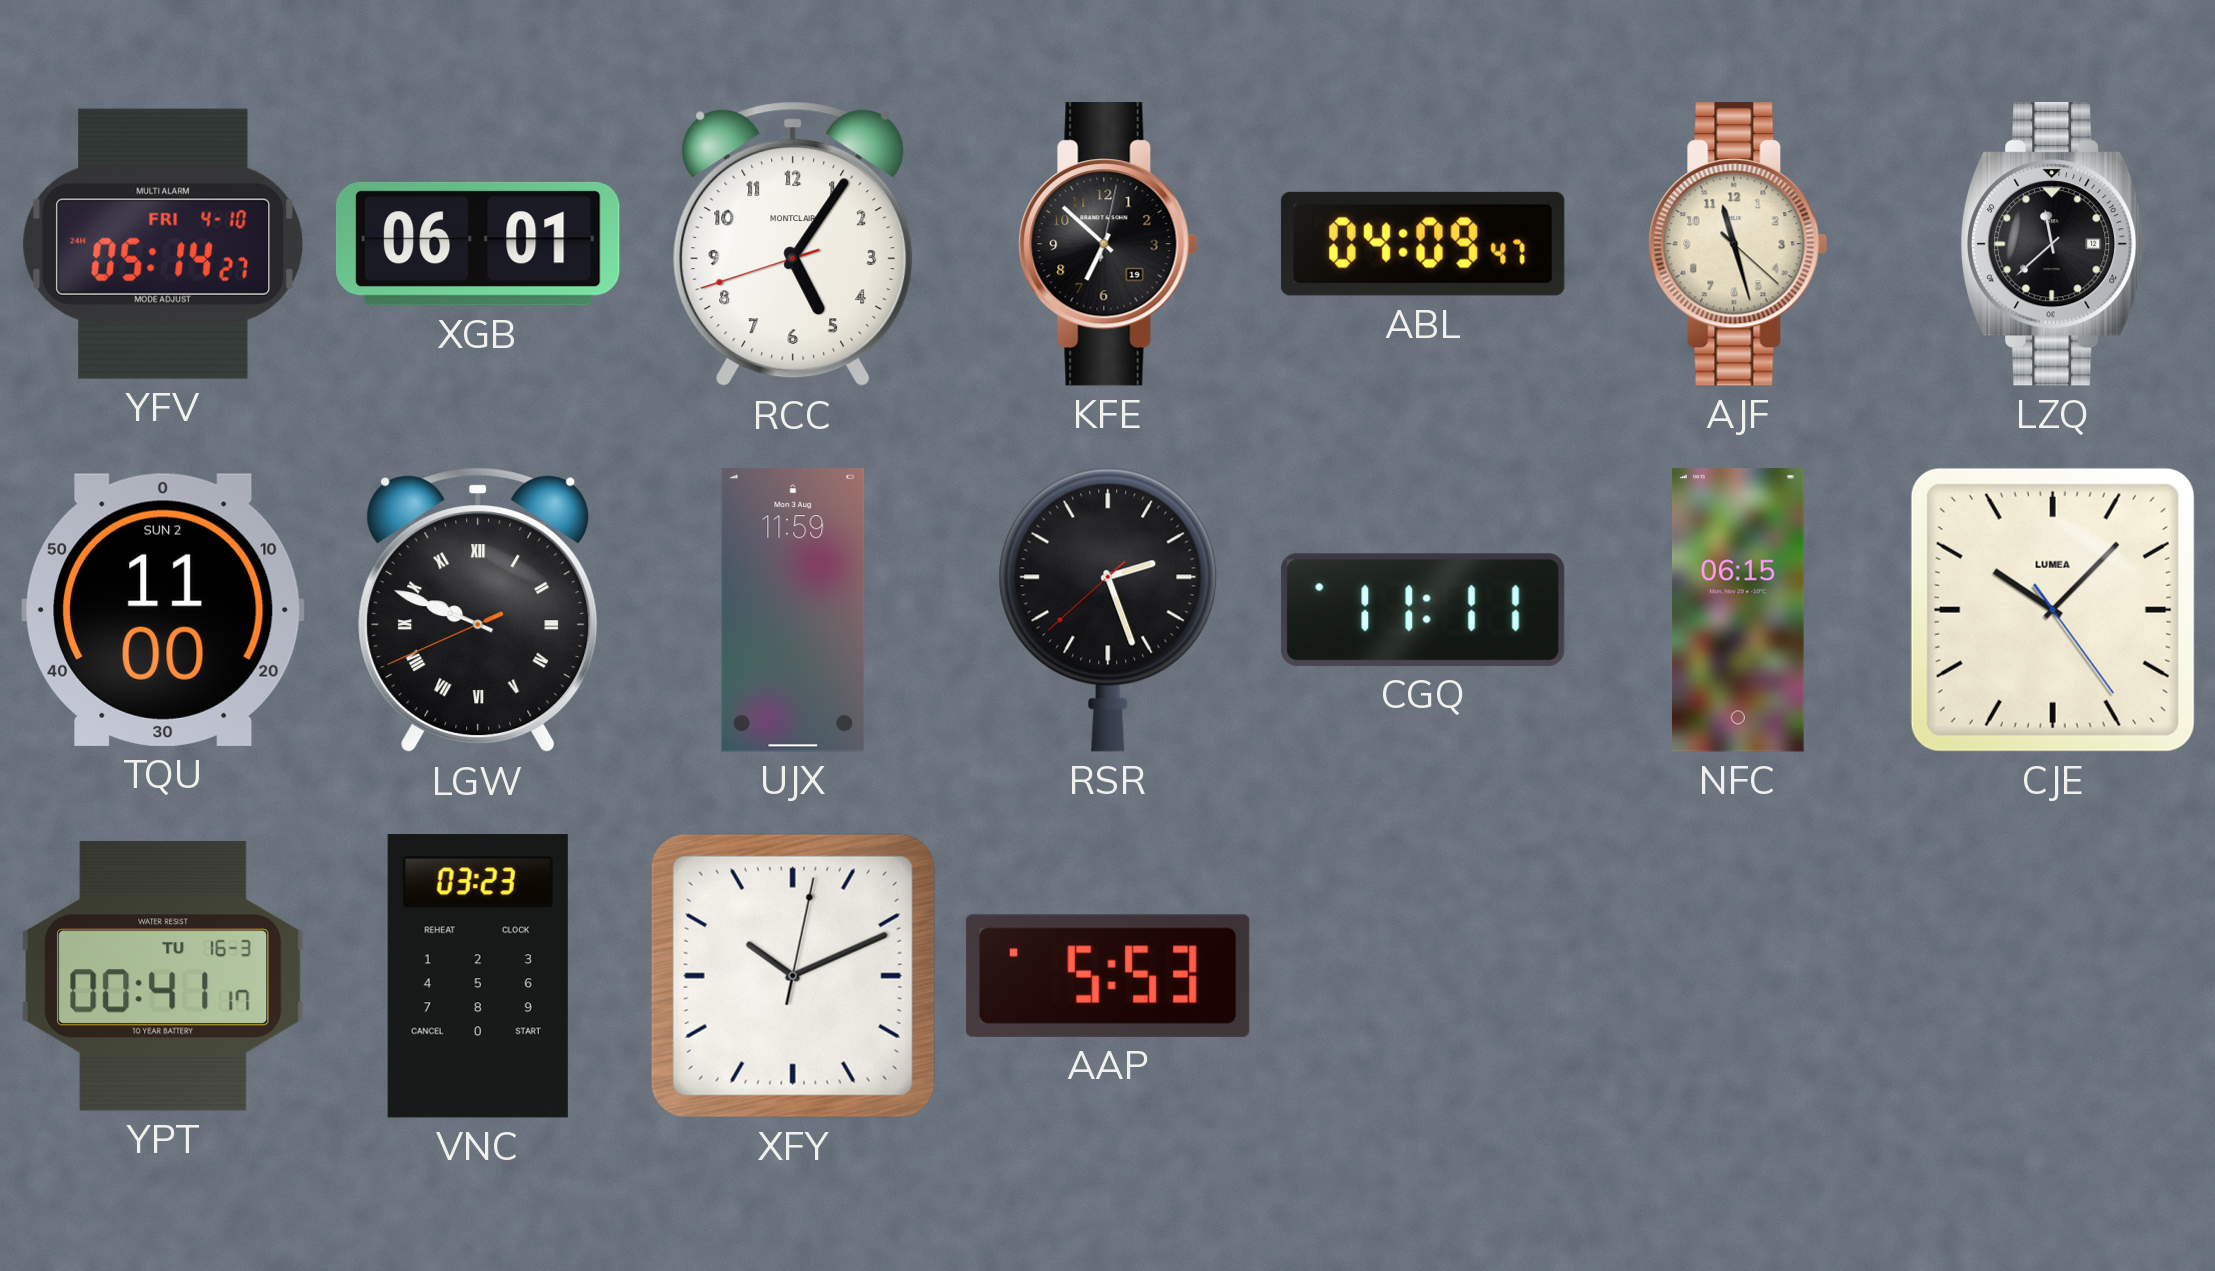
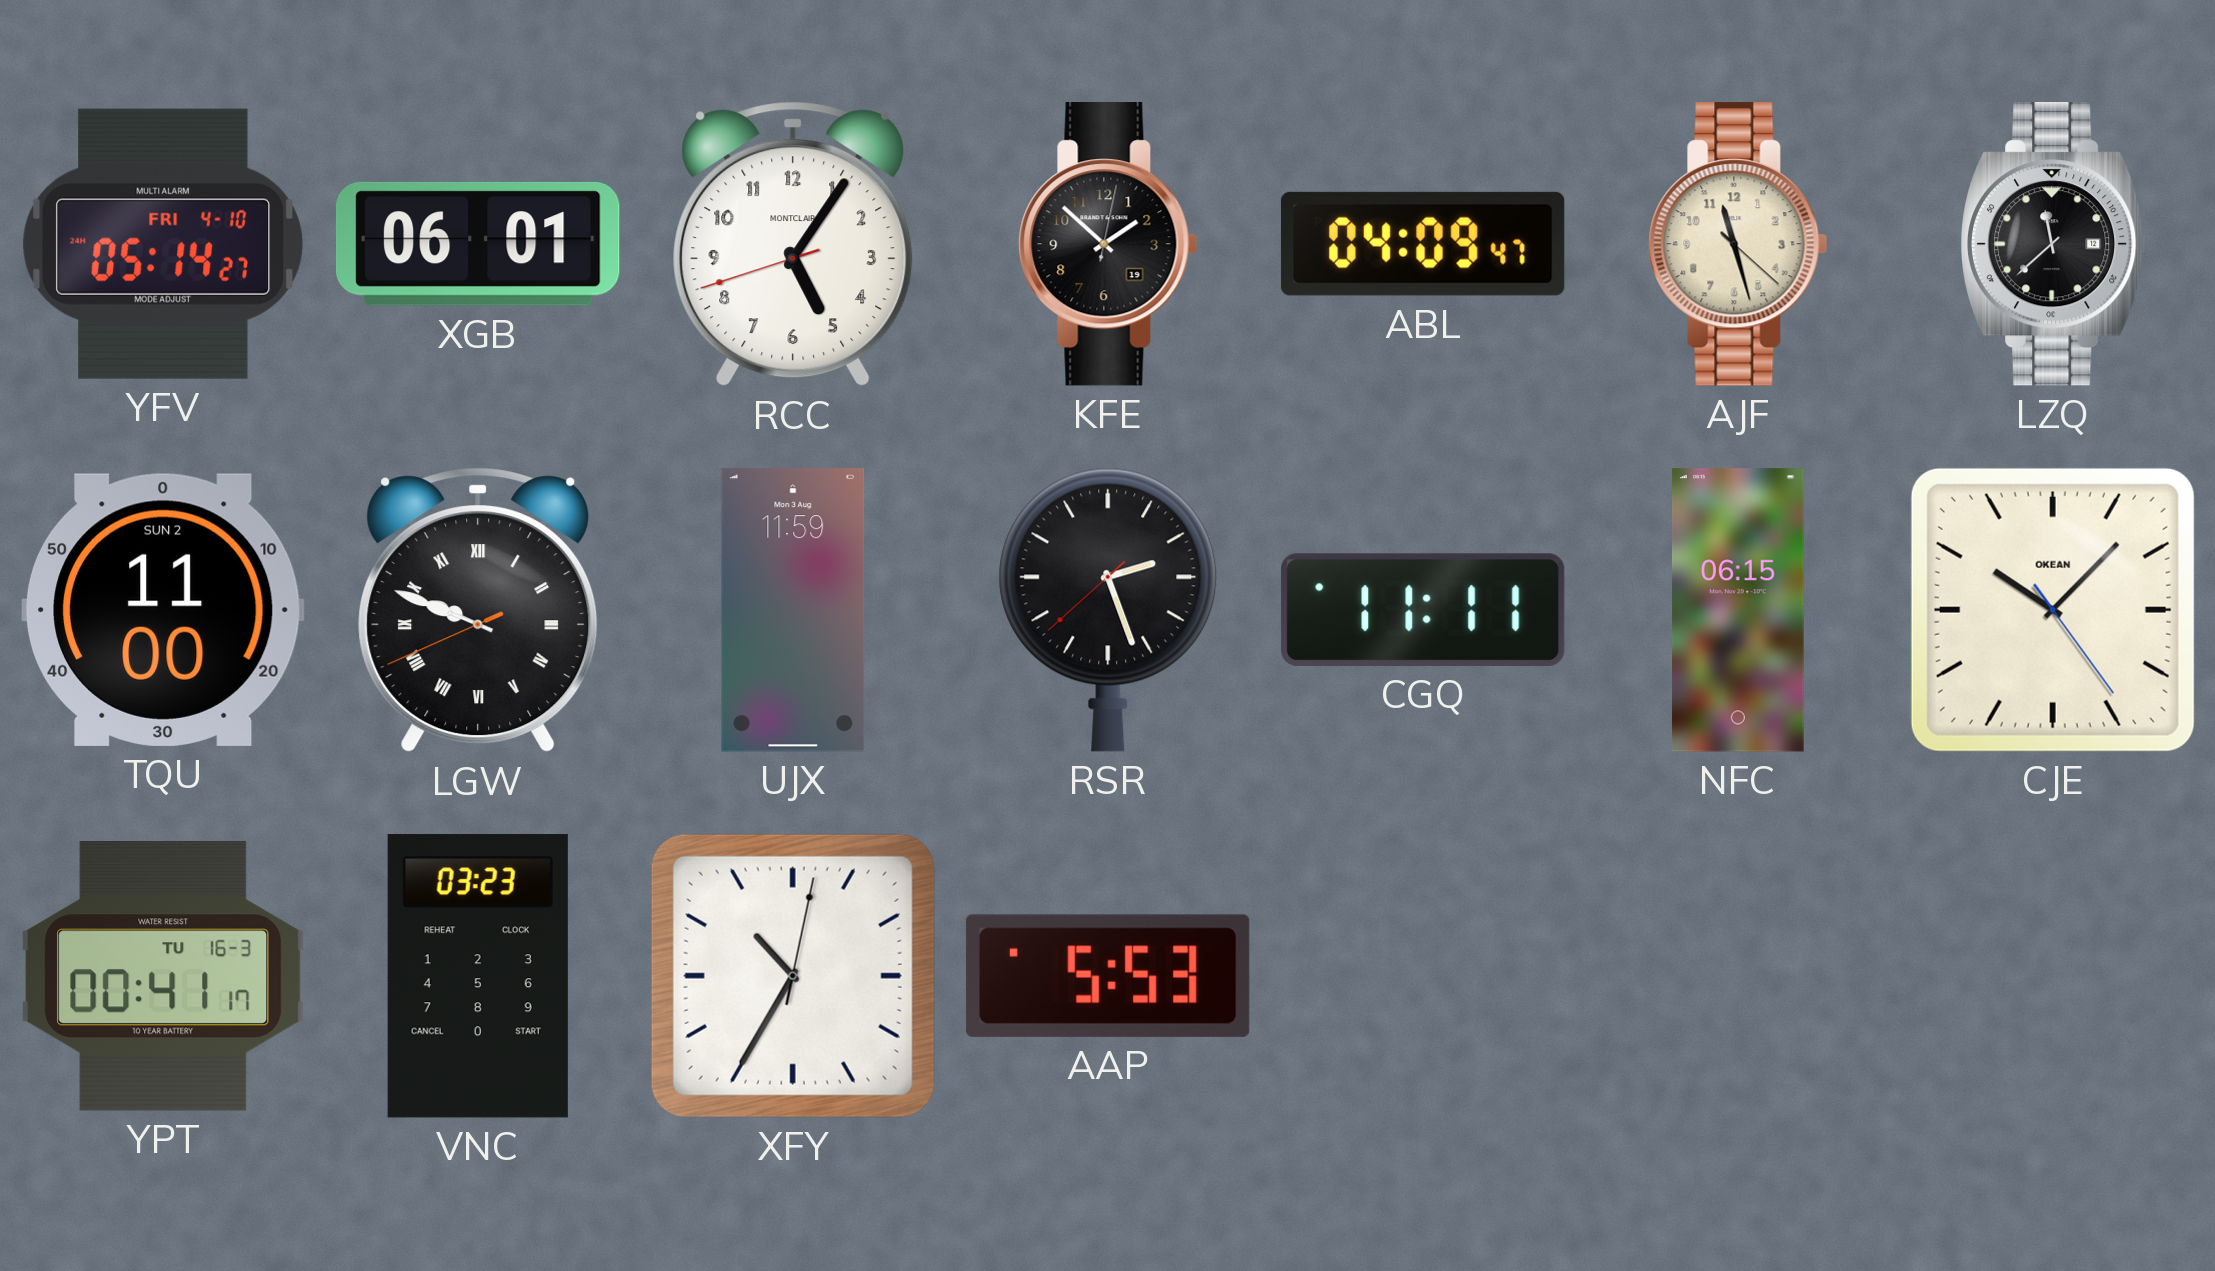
KFE: 6:52 -> 1:52
CJE brand: LUMEA -> OKEAN
XFY: 10:11 -> 10:35
